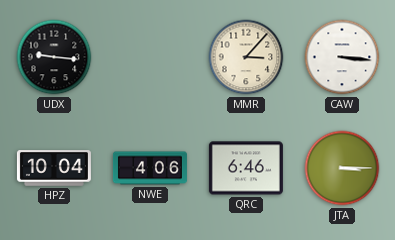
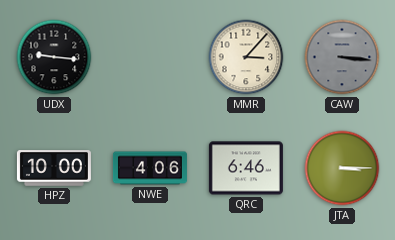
CAW dial: white -> grey
HPZ: 10:04 -> 10:00
